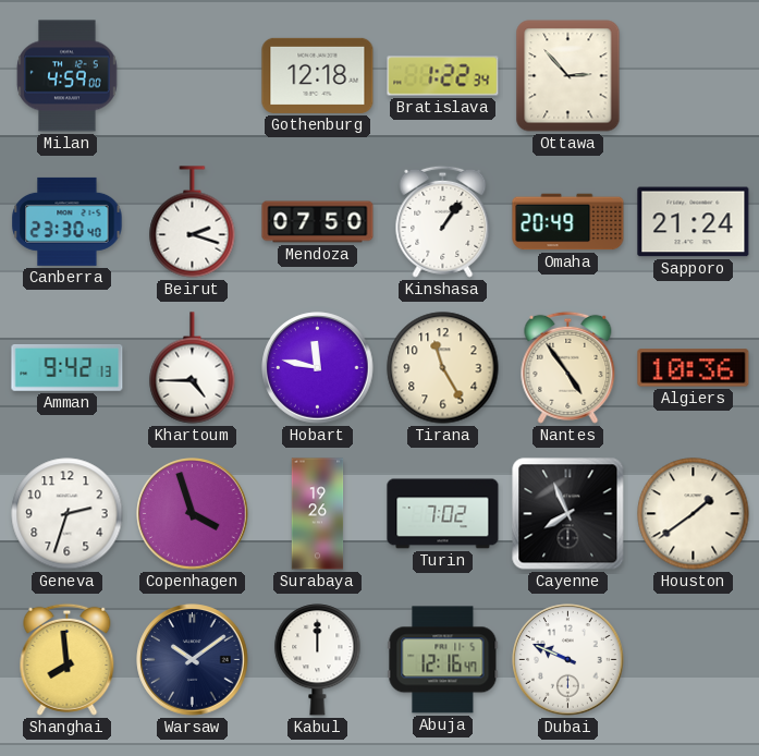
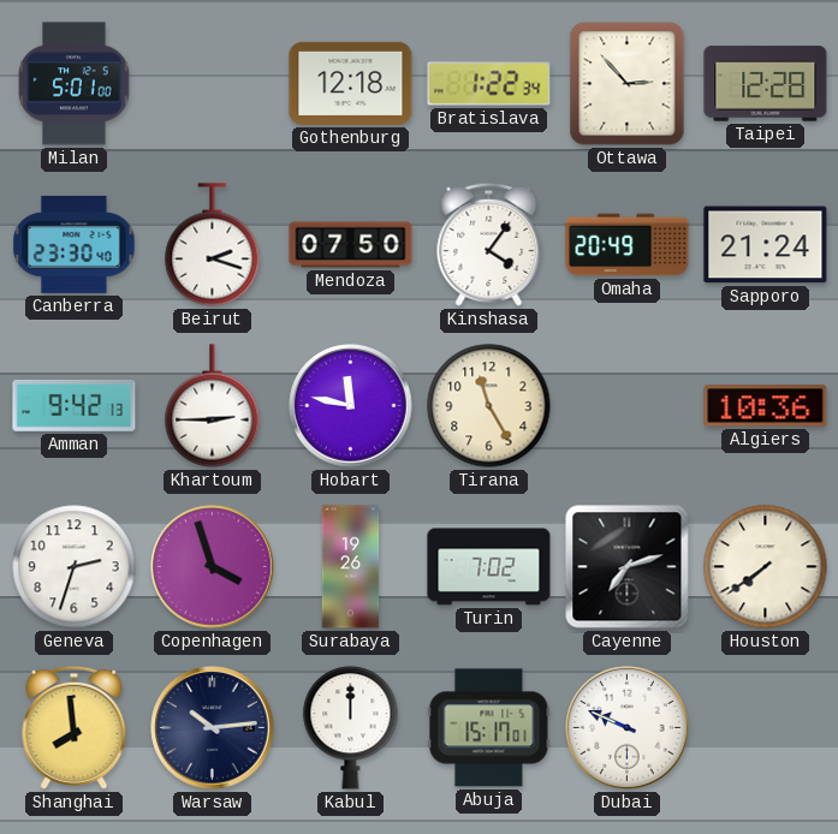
Milan: 4:59 -> 5:01
Taipei: none -> 12:28
Kinshasa: 1:06 -> 4:06
Khartoum: 4:45 -> 2:45
Nantes: 4:54 -> none
Cayenne: 7:56 -> 7:12
Houston: 1:39 -> 7:39
Warsaw: 10:09 -> 10:14
Abuja: 12:16 -> 15:17
